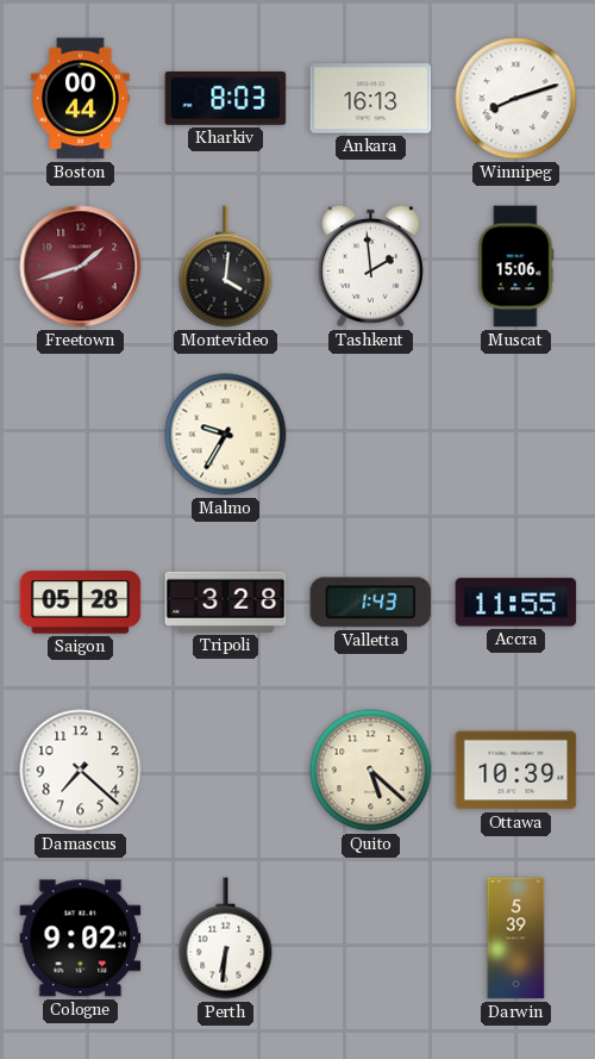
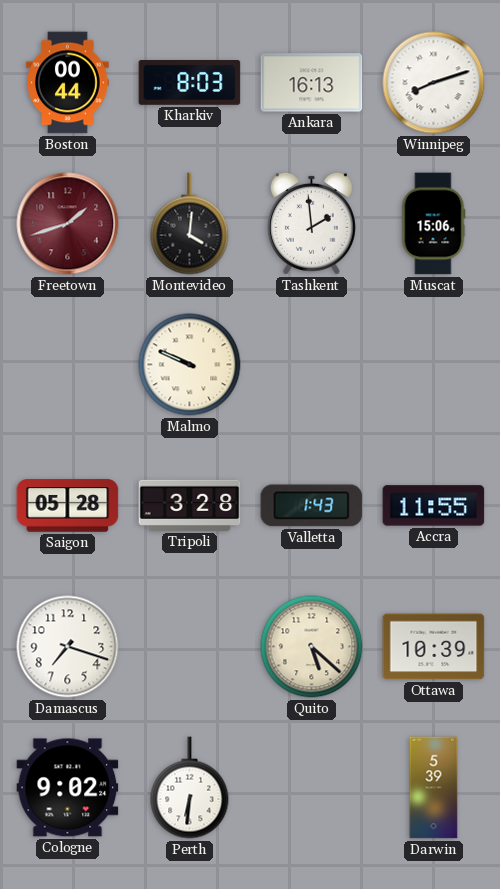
Malmo: 9:35 -> 9:49
Damascus: 7:22 -> 7:18
